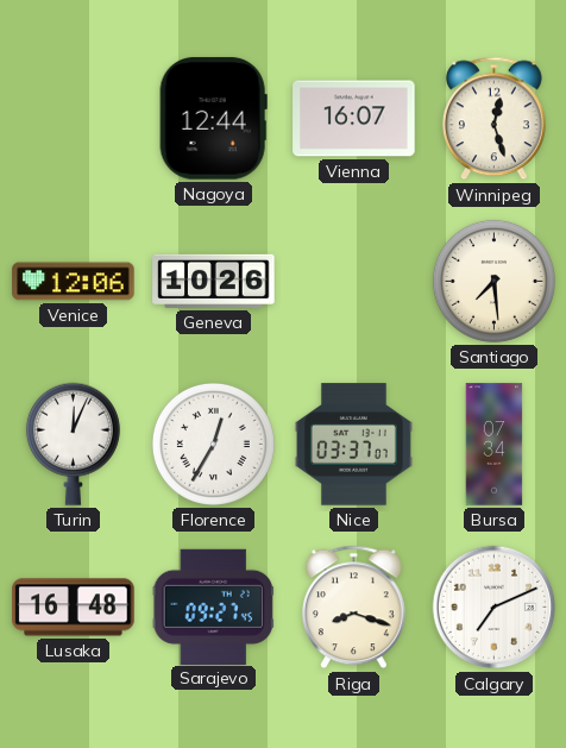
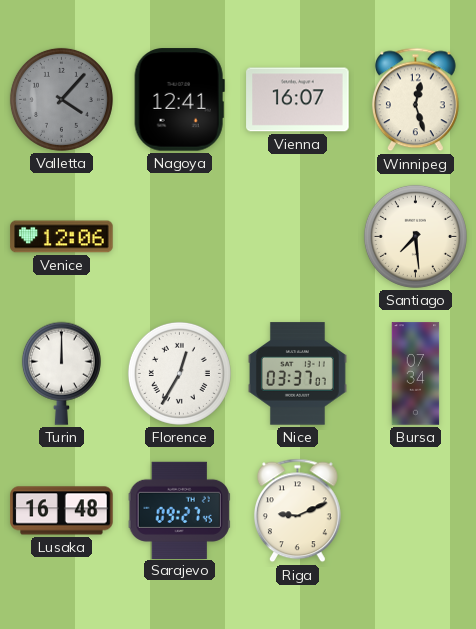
Valletta: none -> 4:07
Nagoya: 12:44 -> 12:41
Geneva: 10:26 -> none
Turin: 12:04 -> 12:00
Riga: 8:18 -> 9:11
Calgary: 7:11 -> none
